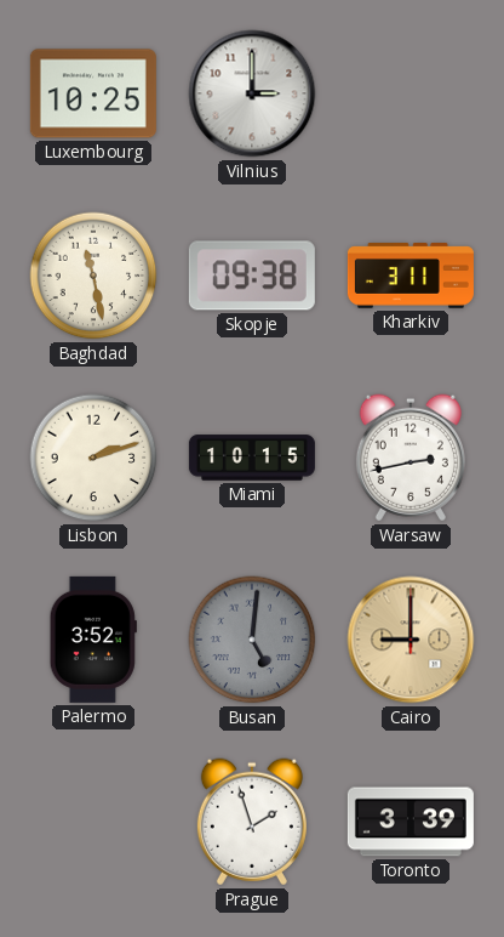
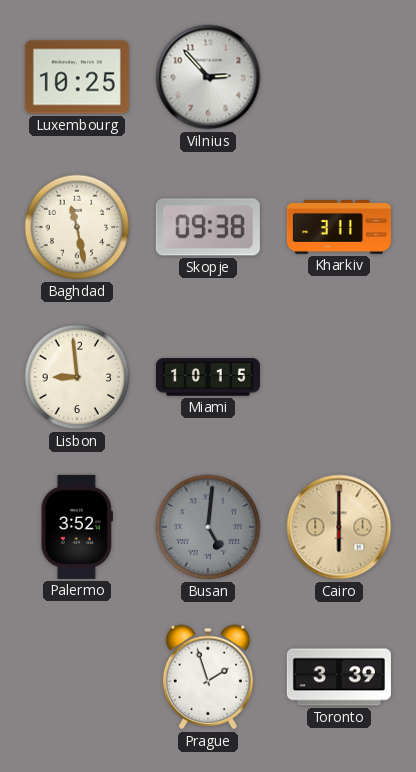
Vilnius: 3:00 -> 2:53
Lisbon: 2:12 -> 8:59
Warsaw: 2:43 -> none
Cairo: 9:00 -> 6:00
